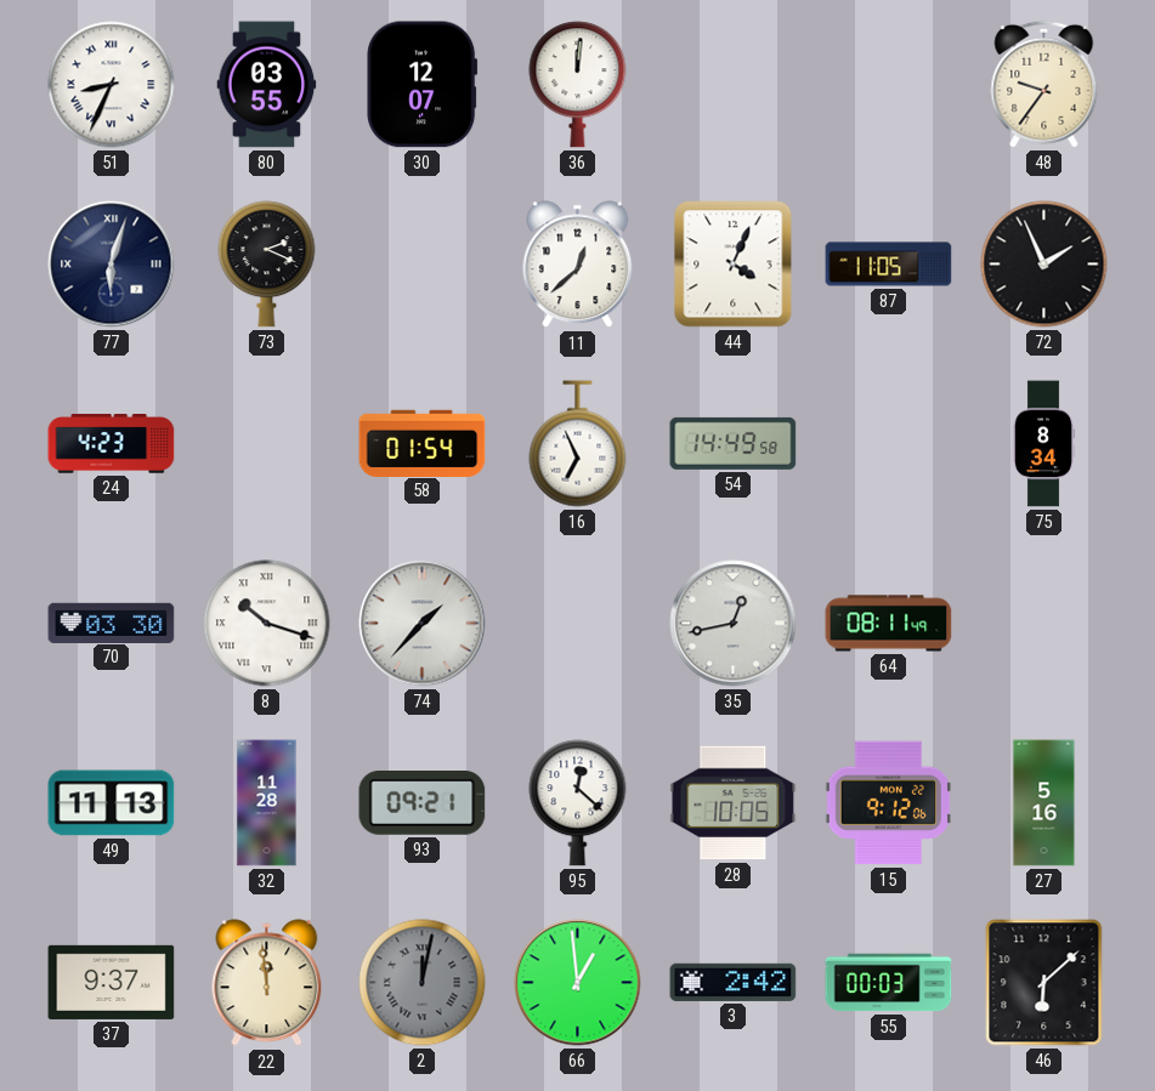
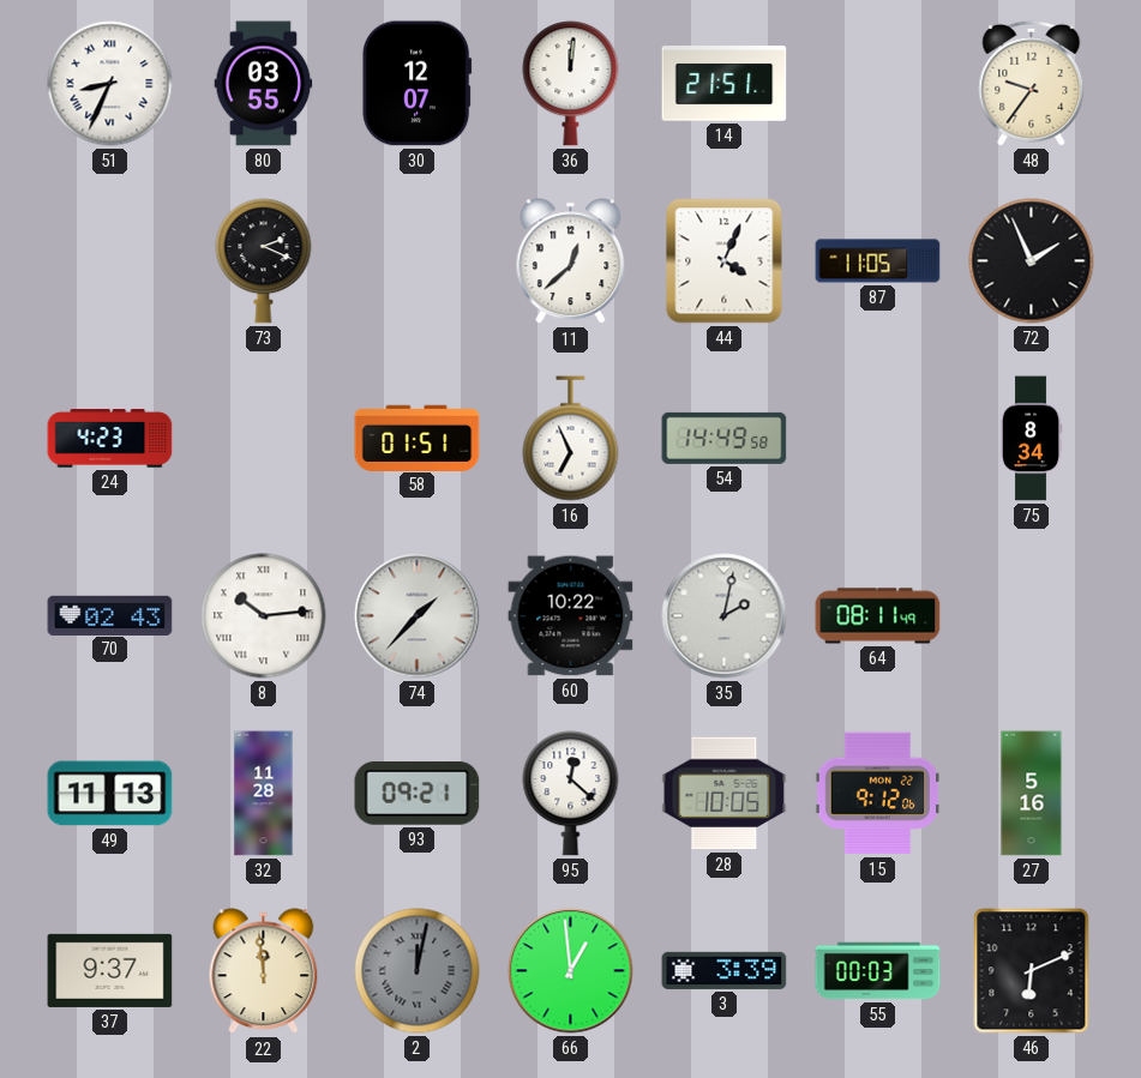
14: none -> 21:51
77: 6:03 -> none
58: 01:54 -> 01:51
70: 03:30 -> 02:43
8: 10:18 -> 10:14
60: none -> 10:22
35: 12:43 -> 2:02
3: 2:42 -> 3:39
46: 6:08 -> 6:11
